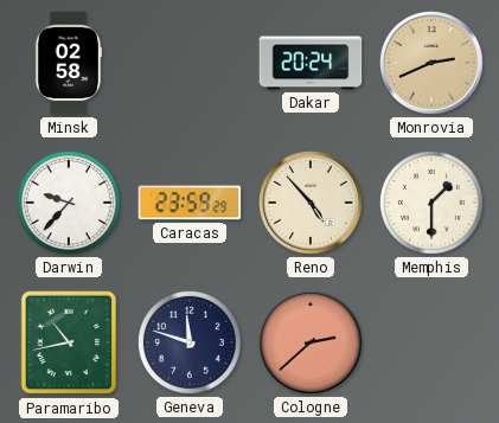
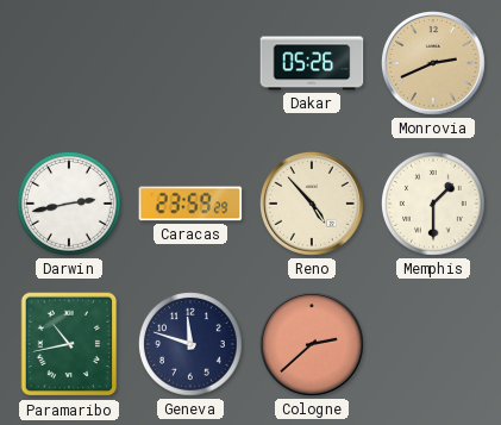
Minsk: 02:58 -> none
Dakar: 20:24 -> 05:26
Darwin: 9:37 -> 2:43
